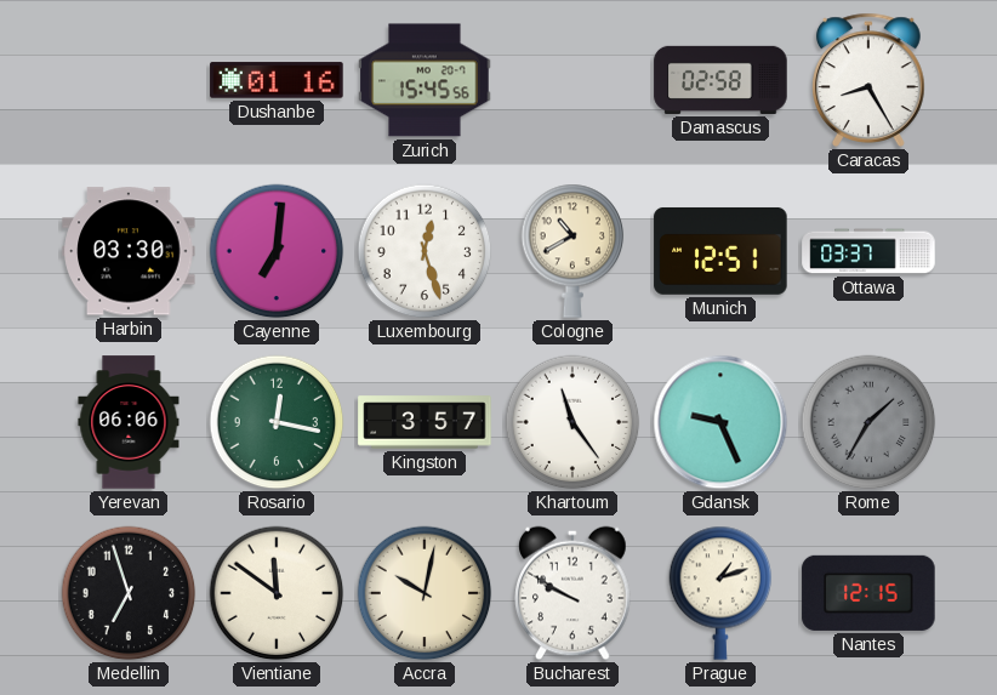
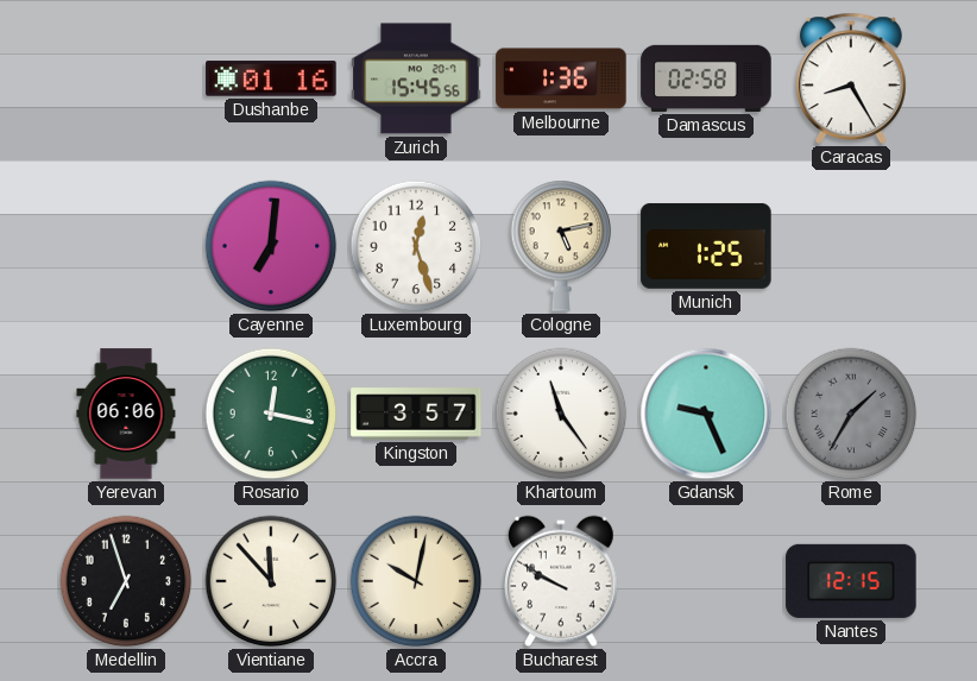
Melbourne: none -> 1:36
Harbin: 03:30 -> none
Cologne: 10:40 -> 5:13
Munich: 12:51 -> 1:25
Ottawa: 03:37 -> none
Vientiane: 11:51 -> 11:53
Prague: 1:12 -> none
